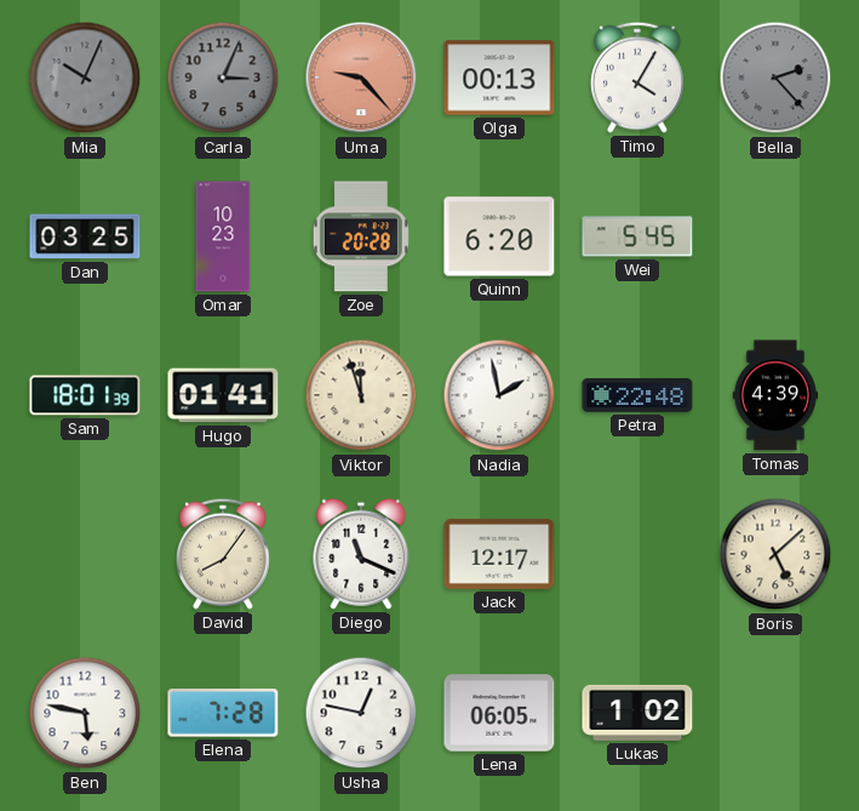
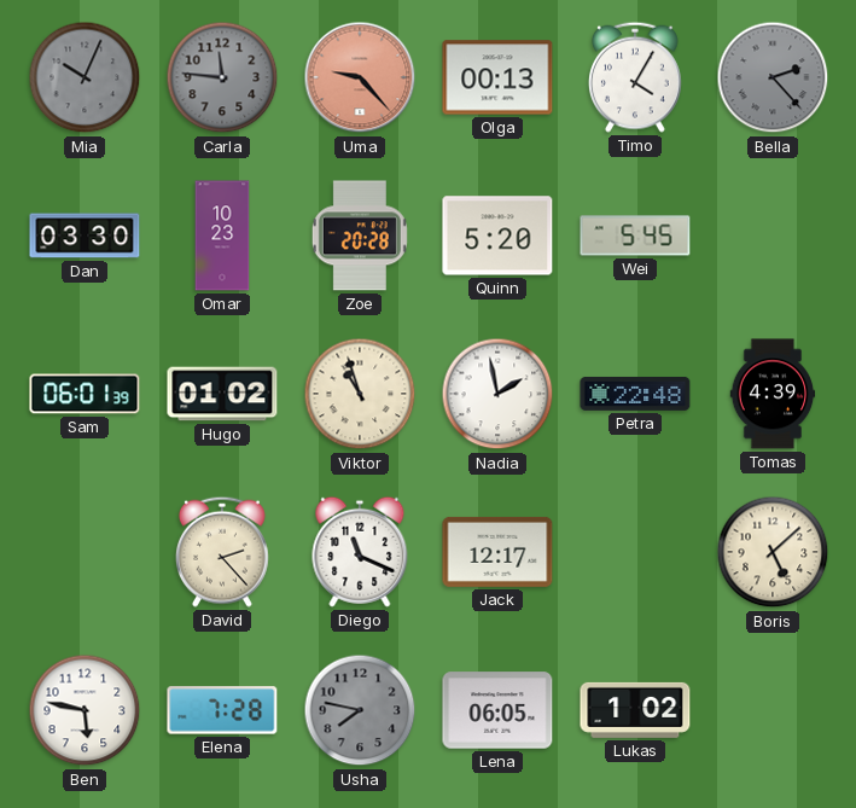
Carla: 3:04 -> 11:46
Dan: 03:25 -> 03:30
Quinn: 6:20 -> 5:20
Sam: 18:01 -> 06:01
Hugo: 01:41 -> 01:02
Viktor: 11:57 -> 10:57
David: 8:06 -> 2:23
Usha: 12:47 -> 7:47
Usha dial: white -> grey
